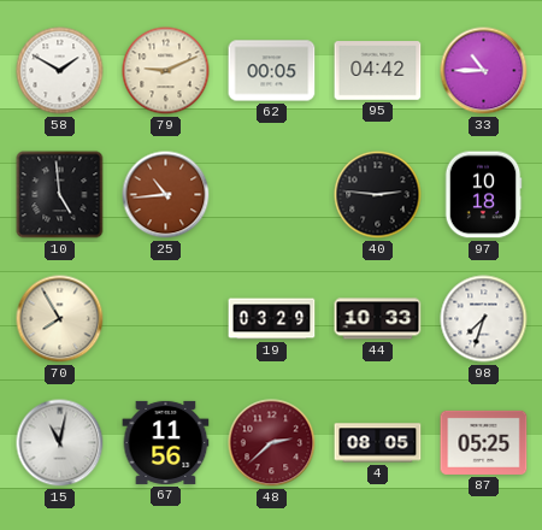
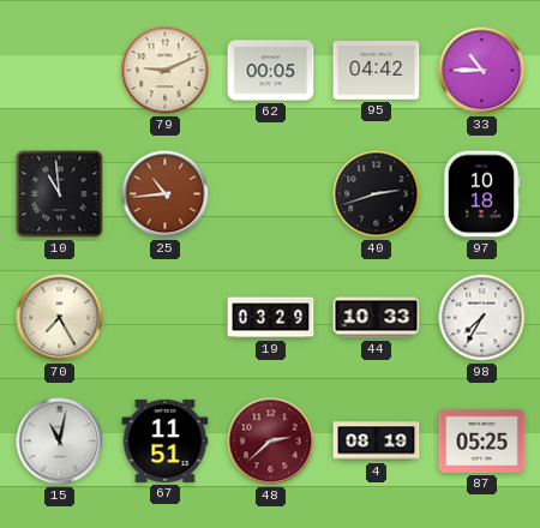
58: 1:50 -> none
10: 4:59 -> 10:59
40: 2:46 -> 2:42
70: 7:55 -> 7:25
98: 7:33 -> 7:35
67: 11:56 -> 11:51
4: 08:05 -> 08:19
